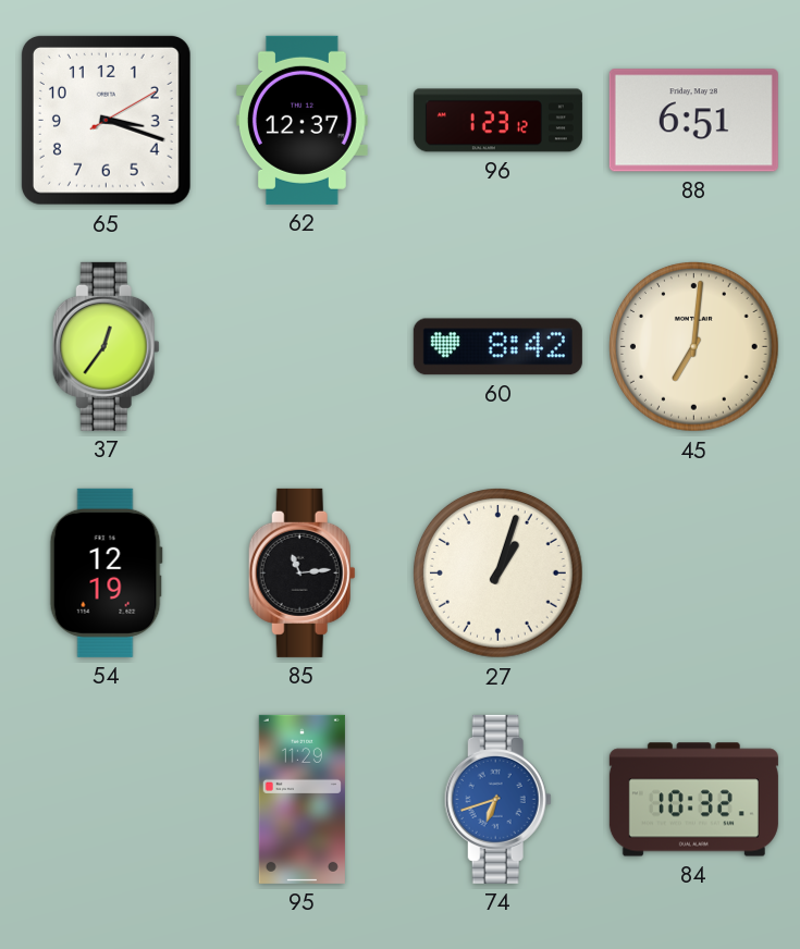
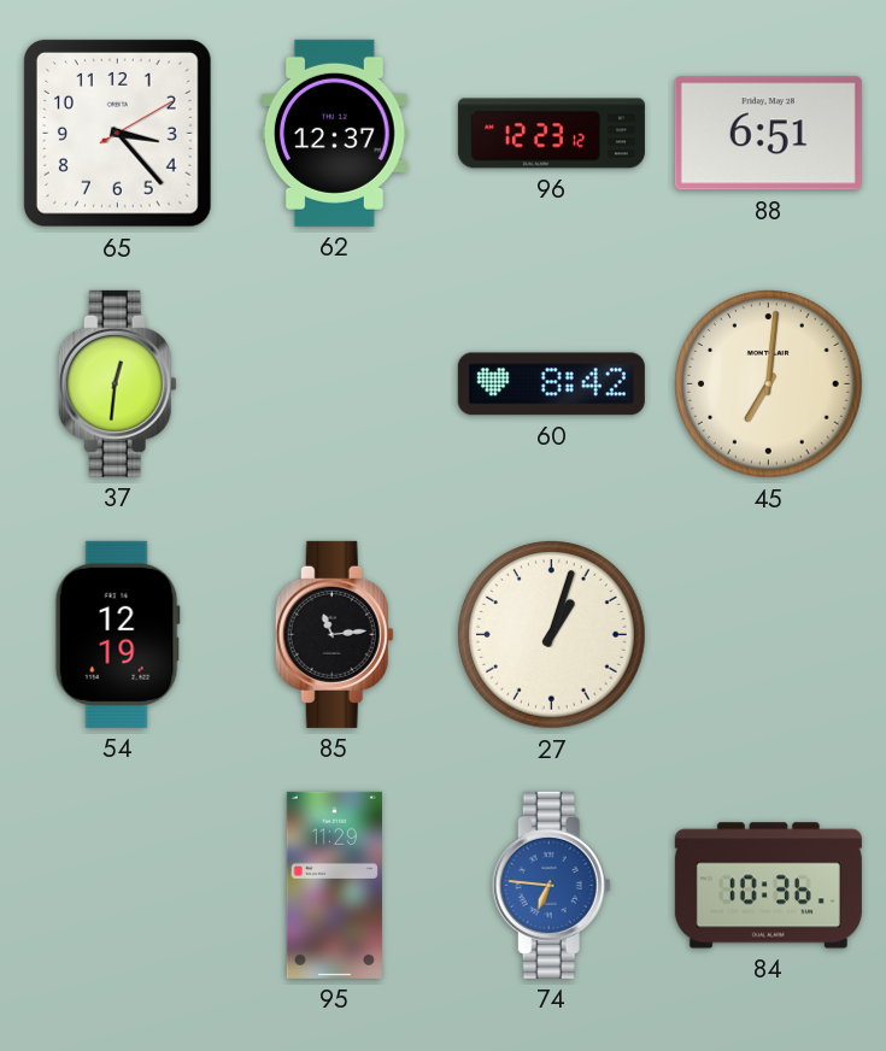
65: 3:18 -> 3:23
96: 1:23 -> 12:23
37: 12:36 -> 12:31
74: 6:42 -> 6:46
84: 10:32 -> 10:36
